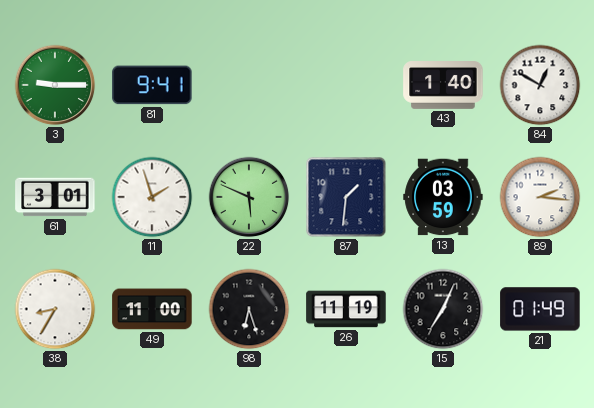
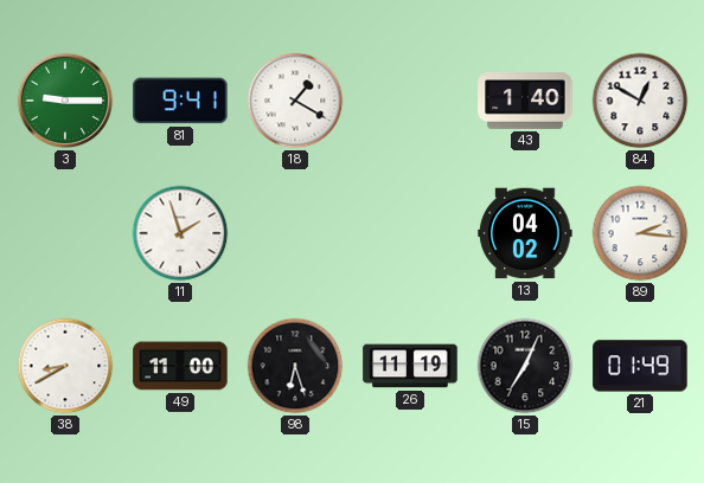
18: none -> 1:20
61: 3:01 -> none
22: 5:49 -> none
87: 1:31 -> none
13: 03:59 -> 04:02
38: 8:35 -> 8:40
